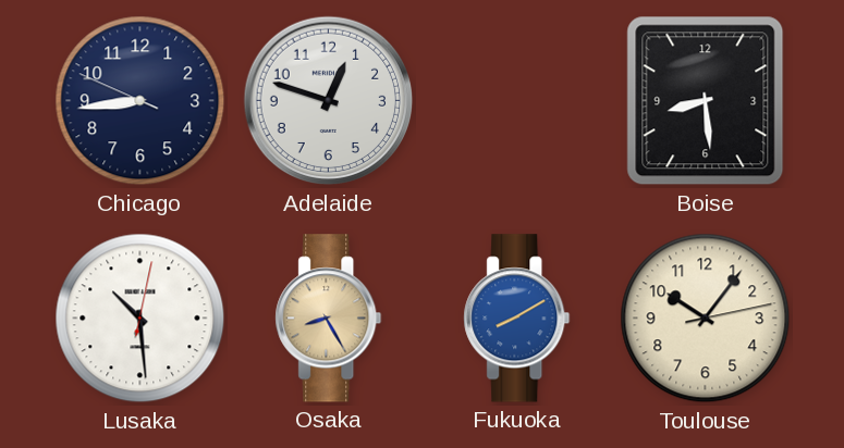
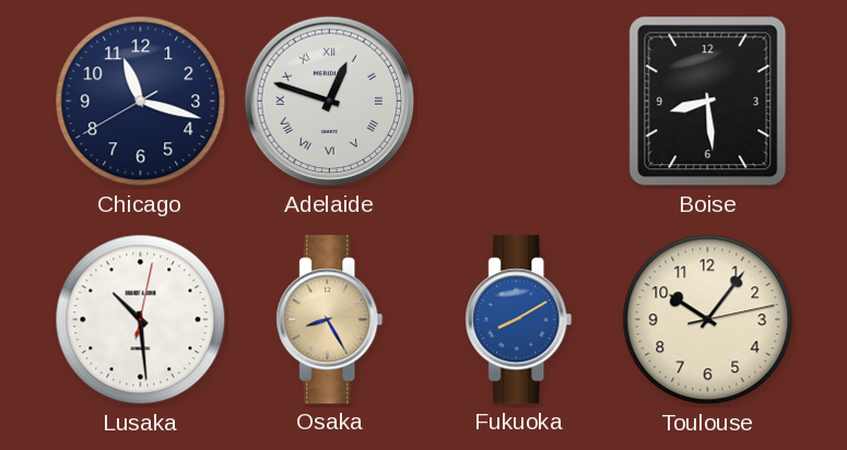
Chicago: 8:43 -> 11:17
Adelaide numerals: Arabic -> Roman
